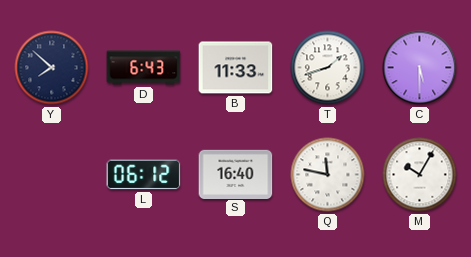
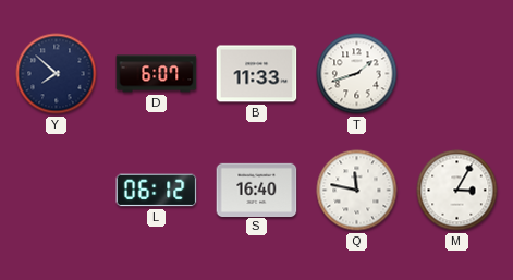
D: 6:43 -> 6:07
C: 5:30 -> none
M: 10:05 -> 3:05
